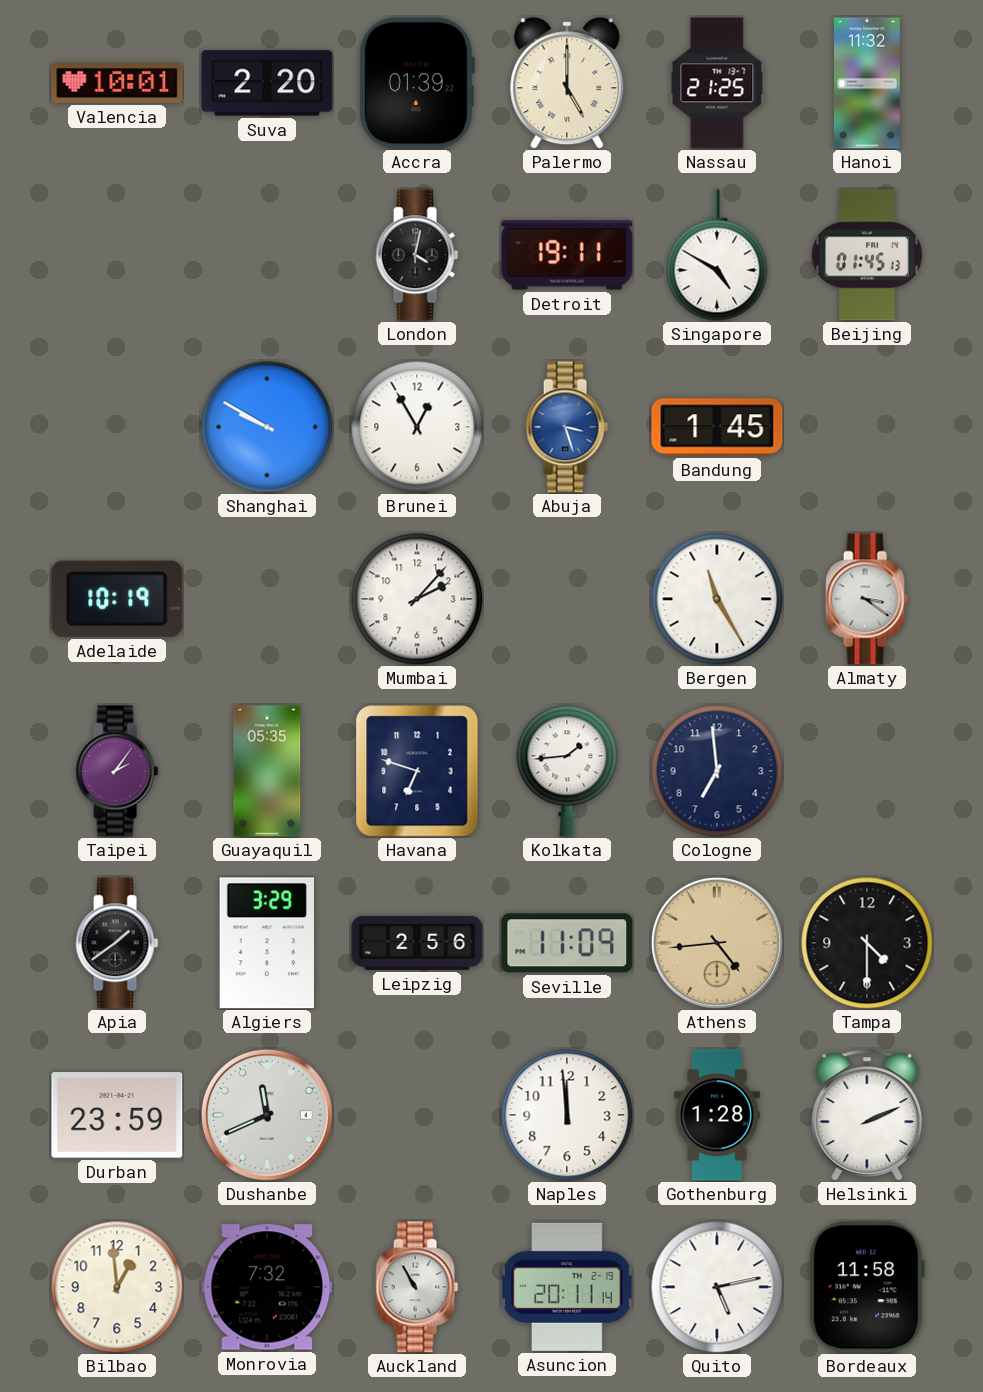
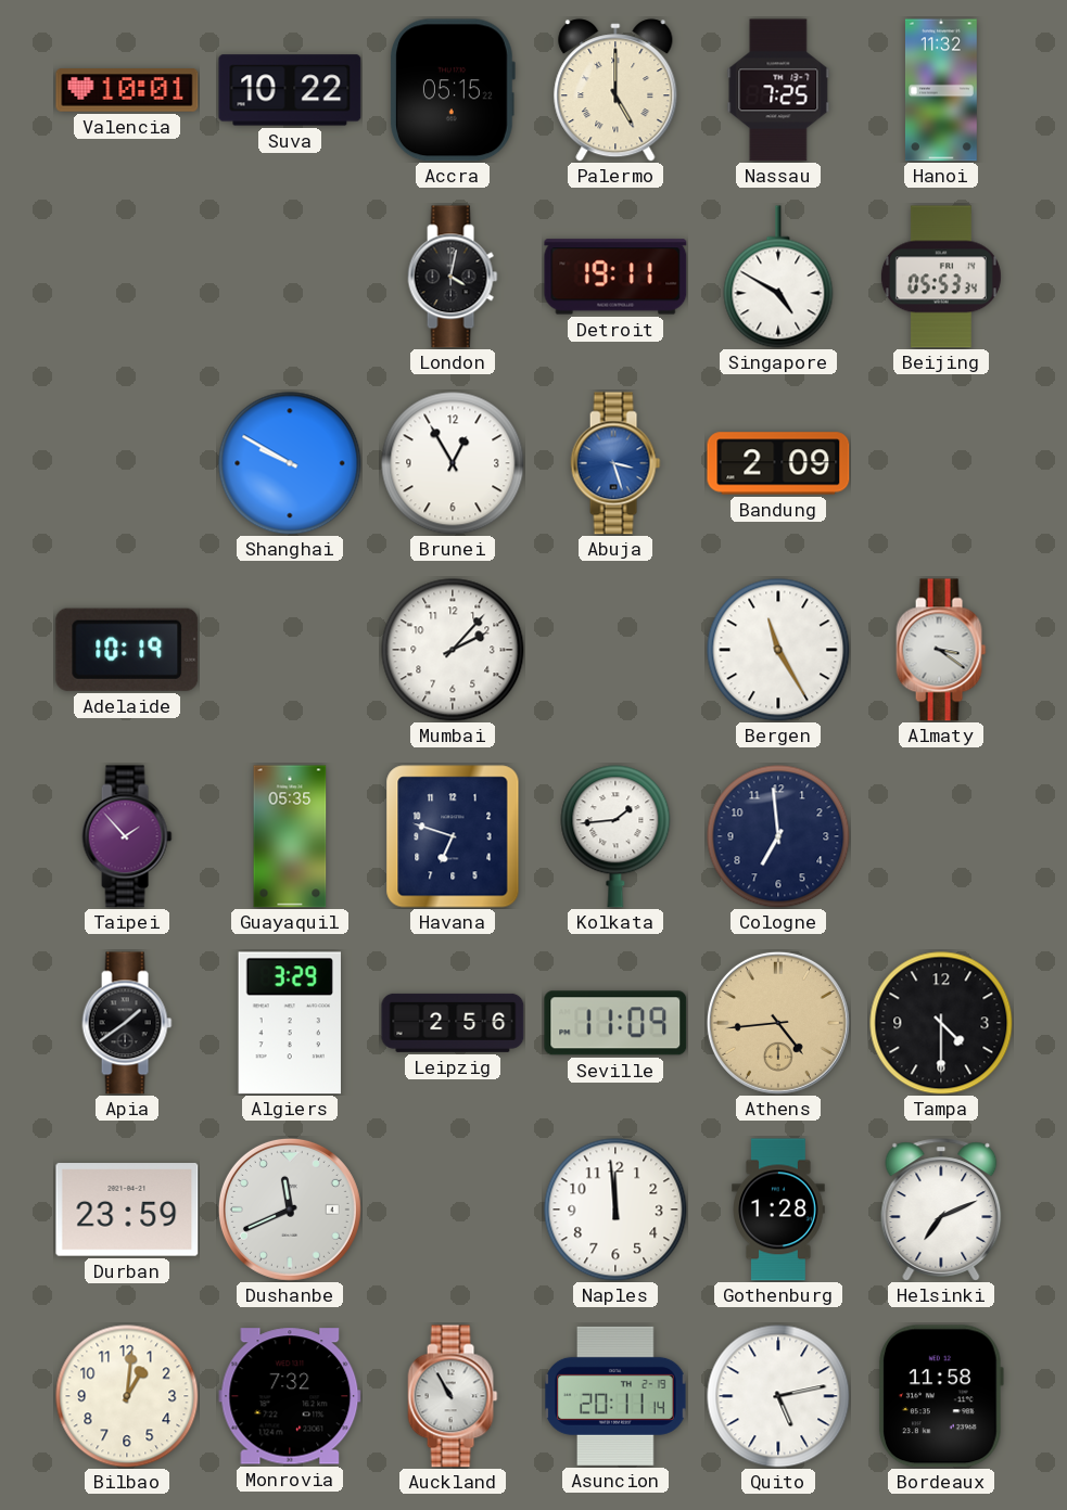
Suva: 2:20 -> 10:22
Accra: 01:39 -> 05:15
Nassau: 21:25 -> 7:25
Beijing: 01:45 -> 05:53
Bandung: 1:45 -> 2:09
Taipei: 2:06 -> 1:53
Helsinki: 2:11 -> 7:11
Bilbao: 12:59 -> 1:01
